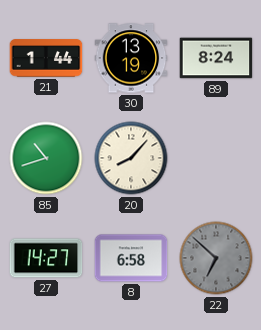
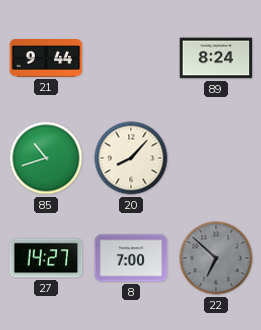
21: 1:44 -> 9:44
30: 13:19 -> none
8: 6:58 -> 7:00
